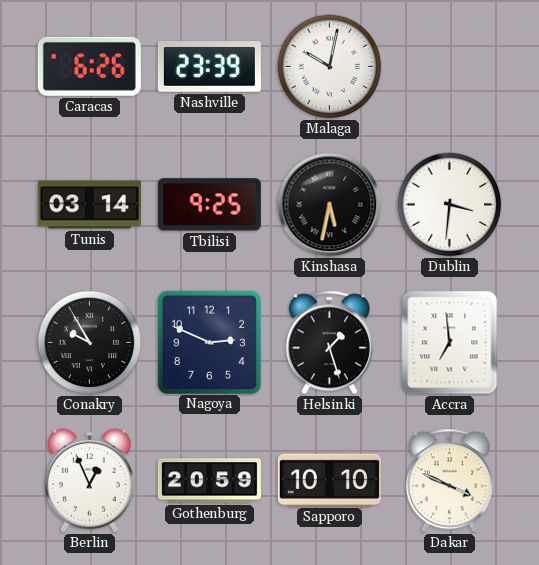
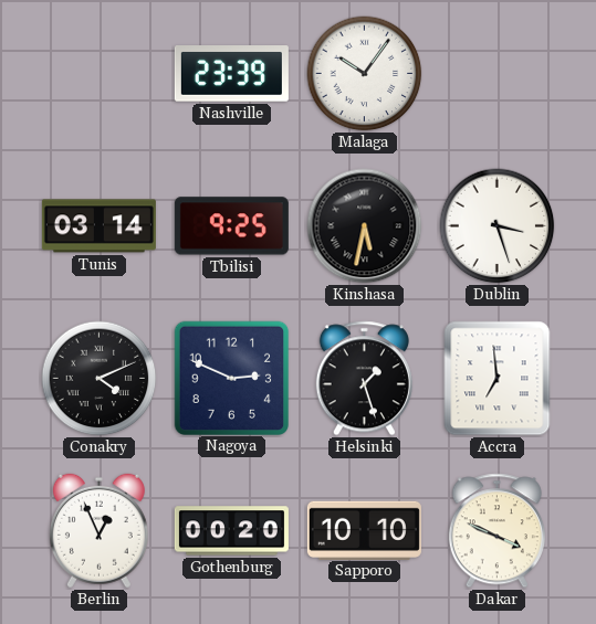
Caracas: 6:26 -> none
Malaga: 10:02 -> 10:06
Dublin: 3:31 -> 3:27
Conakry: 9:55 -> 4:11
Gothenburg: 20:59 -> 00:20
